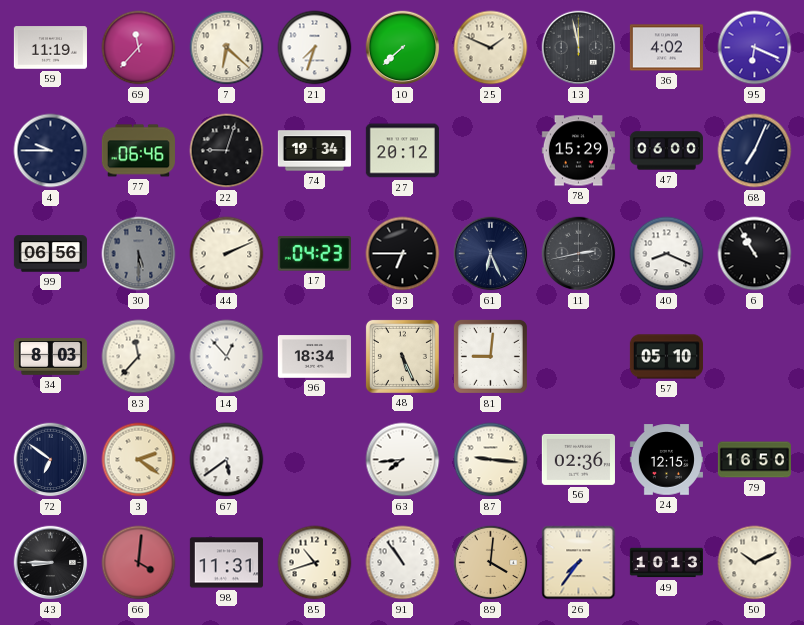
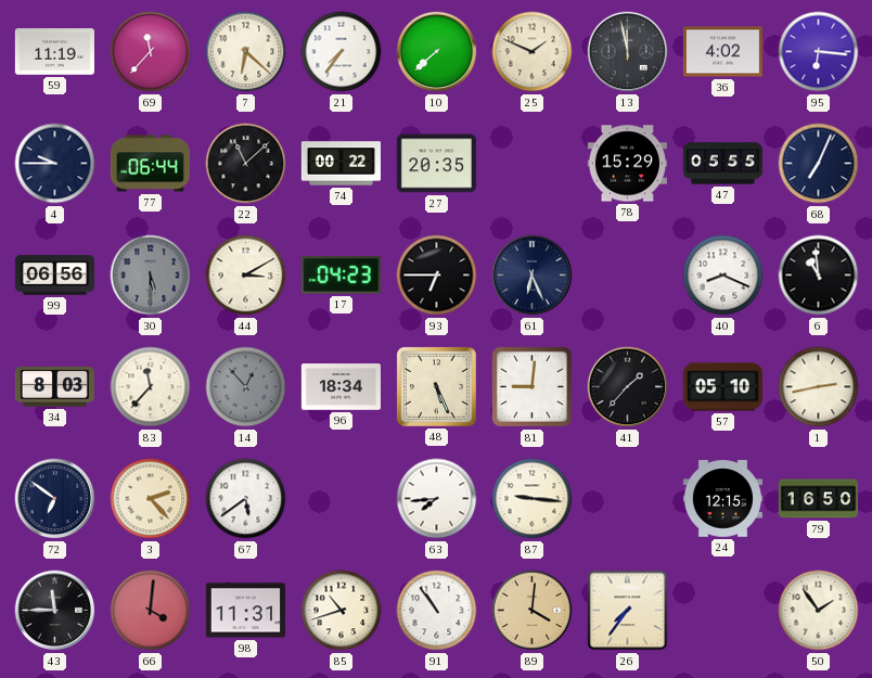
21: 7:33 -> 7:36
95: 6:19 -> 6:16
77: 06:46 -> 06:44
22: 9:03 -> 11:08
74: 19:34 -> 00:22
27: 20:12 -> 20:35
47: 06:00 -> 05:55
44: 2:11 -> 3:10
11: 2:43 -> none
6: 10:55 -> 10:59
14 dial: white -> grey
41: none -> 1:37
1: none -> 2:43
3: 2:21 -> 2:23
56: 02:36 -> none
43: 8:45 -> 11:45
49: 10:13 -> none
50: 10:11 -> 1:54
